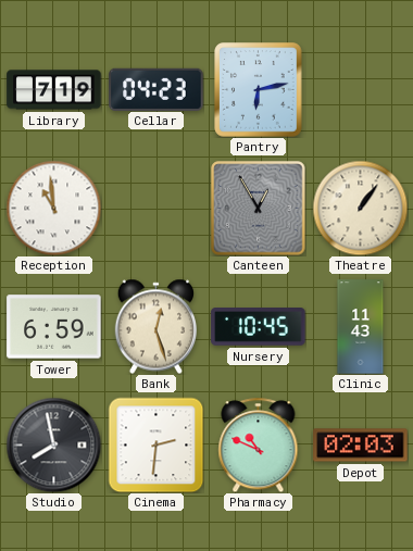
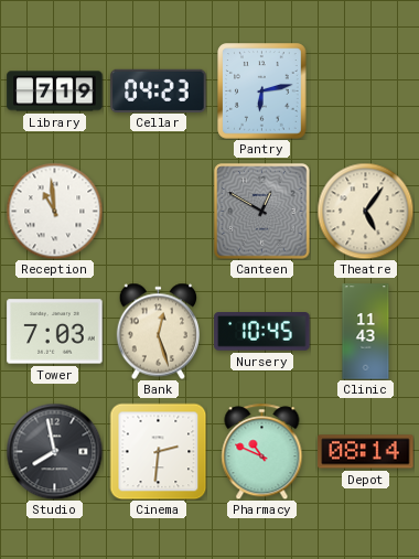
Canteen: 12:55 -> 12:50
Theatre: 1:06 -> 5:06
Tower: 6:59 -> 7:03
Depot: 02:03 -> 08:14
